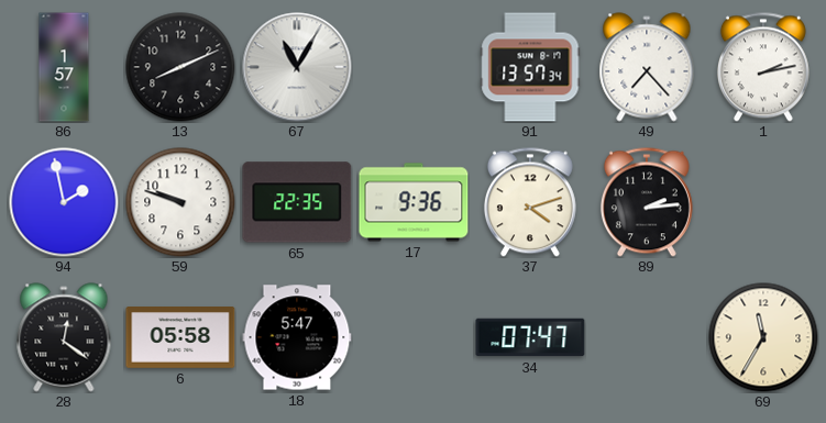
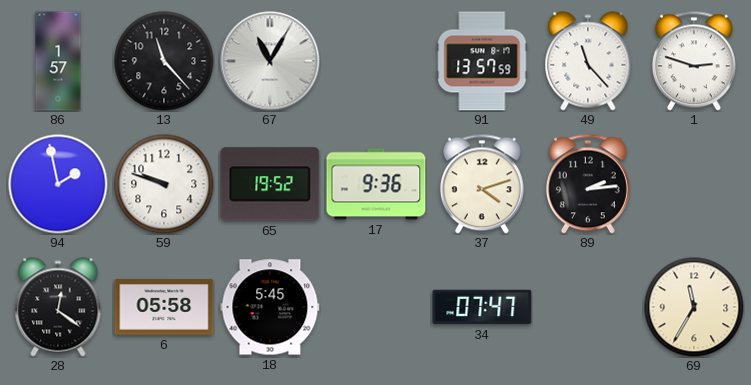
13: 8:11 -> 11:23
91: 13:57:34 -> 13:57:59
49: 7:23 -> 11:23
1: 2:13 -> 2:48
65: 22:35 -> 19:52
18: 5:47 -> 5:45
